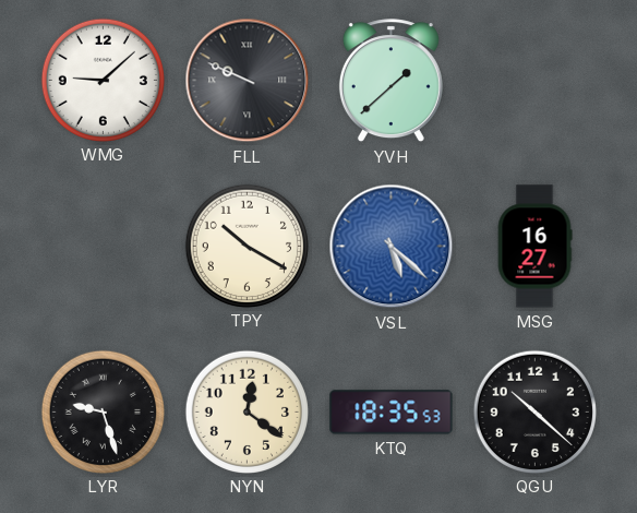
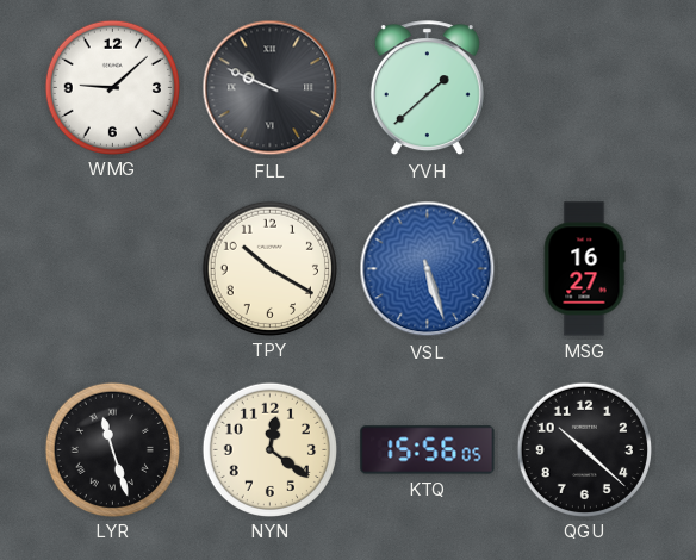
VSL: 5:22 -> 5:27
LYR: 9:27 -> 11:27
KTQ: 18:35 -> 15:56
